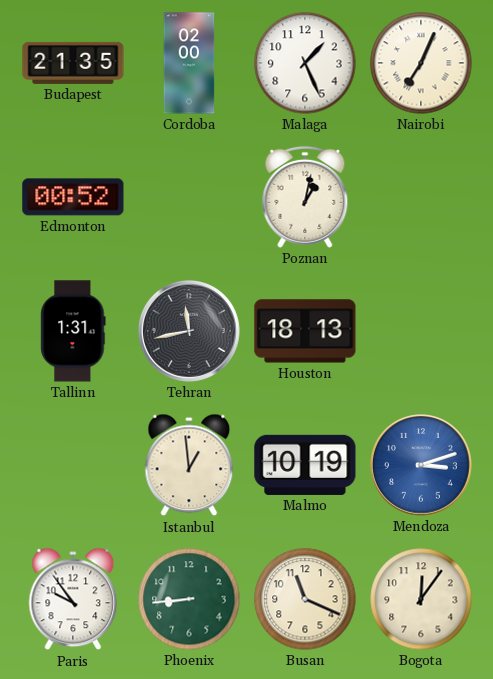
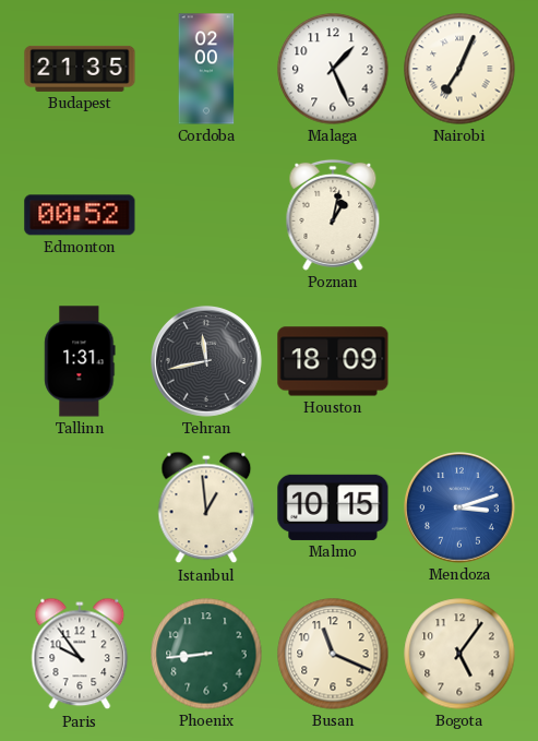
Houston: 18:13 -> 18:09
Malmo: 10:19 -> 10:15
Bogota: 12:06 -> 5:06
